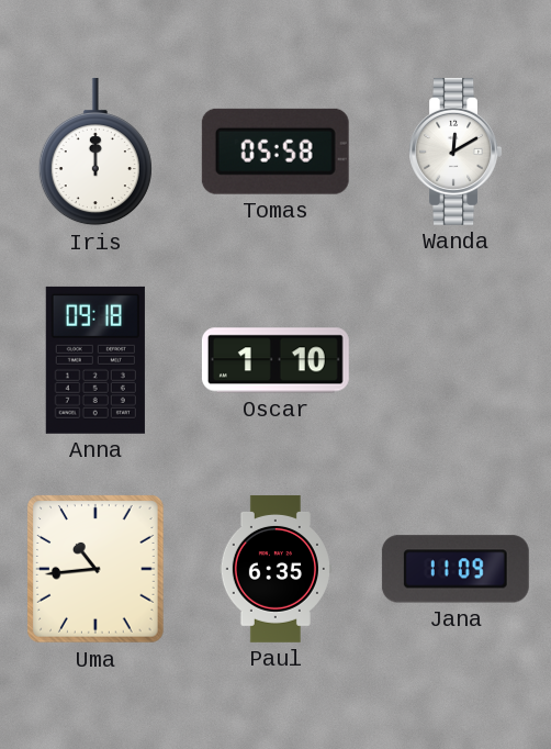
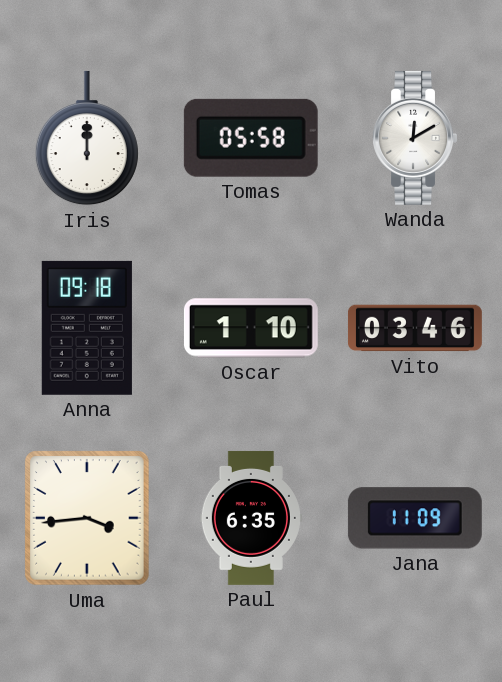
Vito: none -> 03:46
Uma: 10:44 -> 3:44
